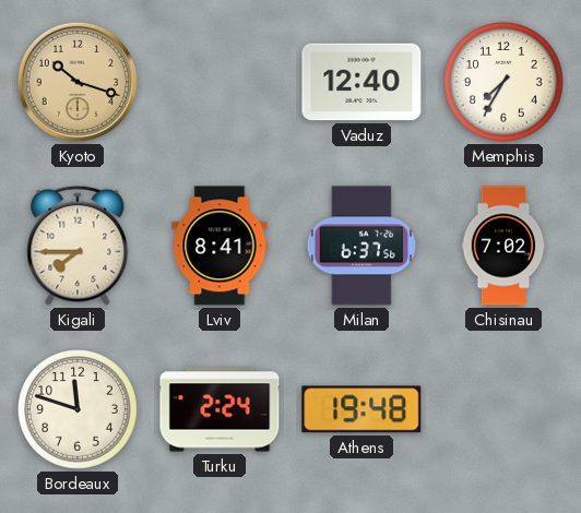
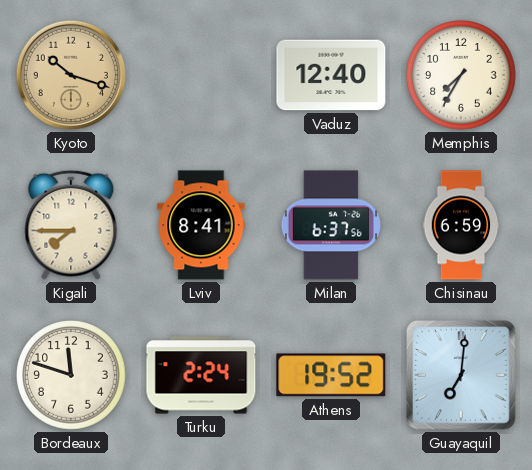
Chisinau: 7:02 -> 6:59
Athens: 19:48 -> 19:52
Guayaquil: none -> 7:01
